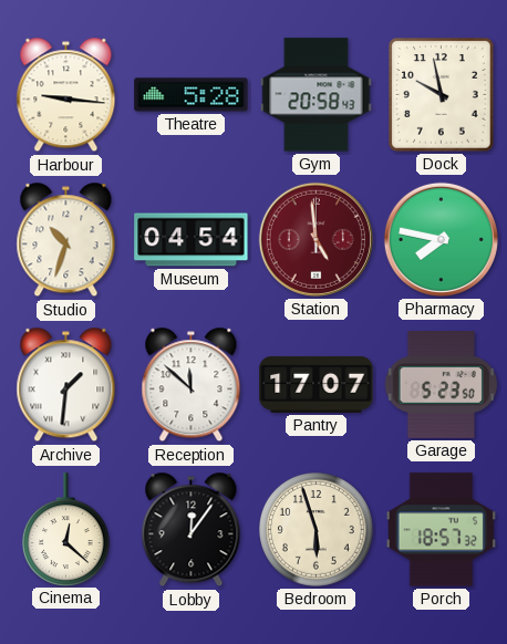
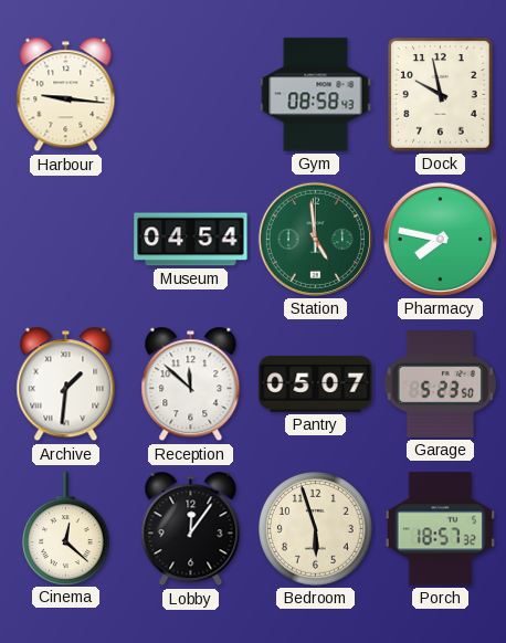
Theatre: 5:28 -> none
Gym: 20:58 -> 08:58
Studio: 10:33 -> none
Station dial: burgundy -> green
Pantry: 17:07 -> 05:07
